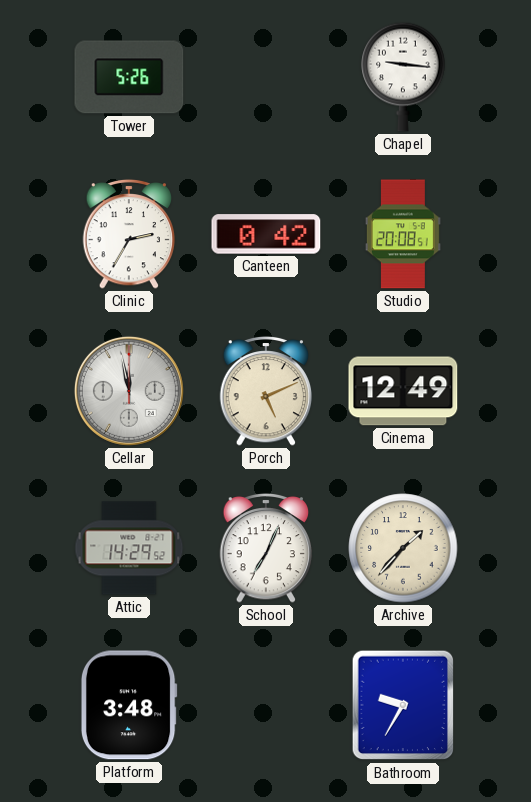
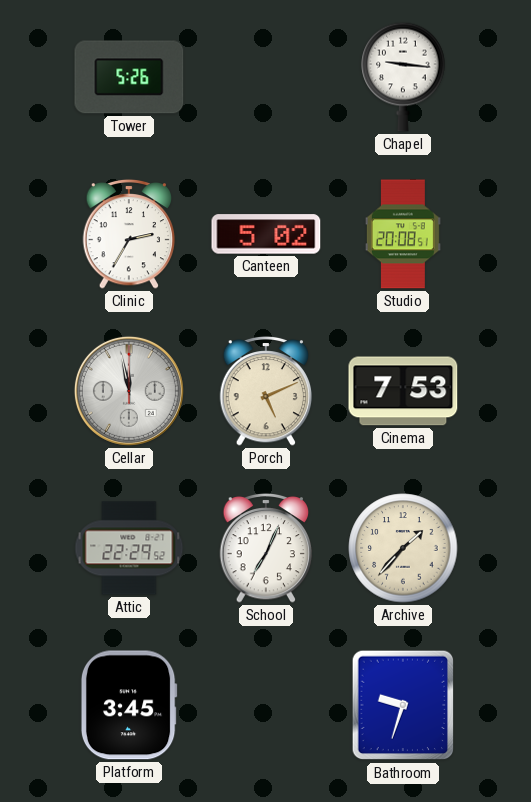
Canteen: 0:42 -> 5:02
Cinema: 12:49 -> 7:53
Attic: 14:29 -> 22:29
Platform: 3:48 -> 3:45
Bathroom: 9:35 -> 9:33
